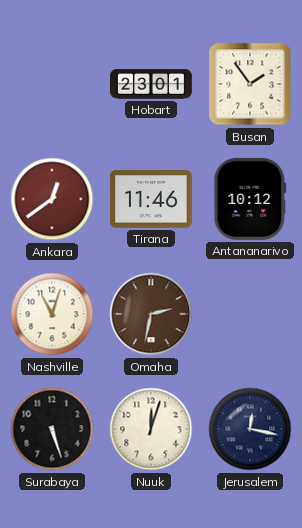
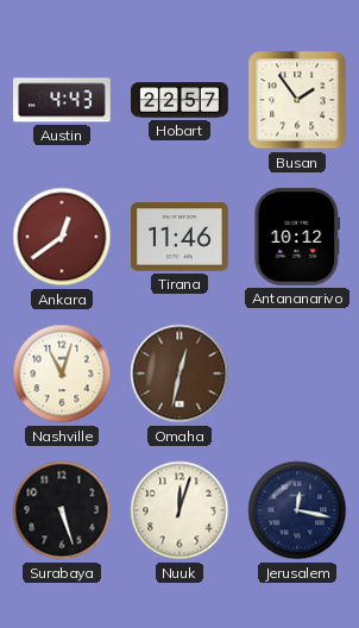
Austin: none -> 4:43
Hobart: 23:01 -> 22:57
Omaha: 2:32 -> 12:32
